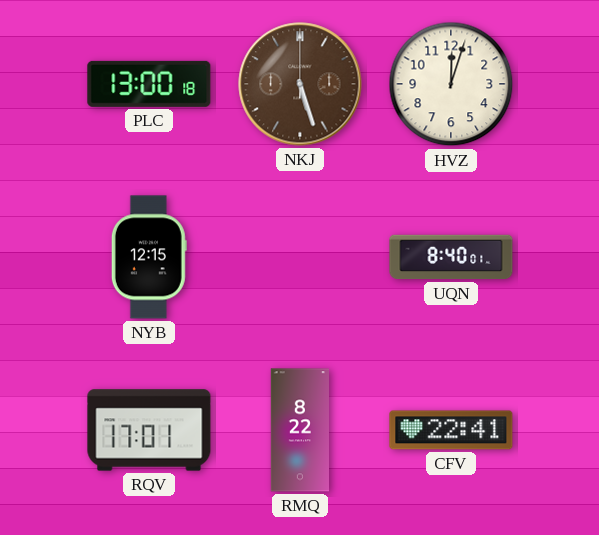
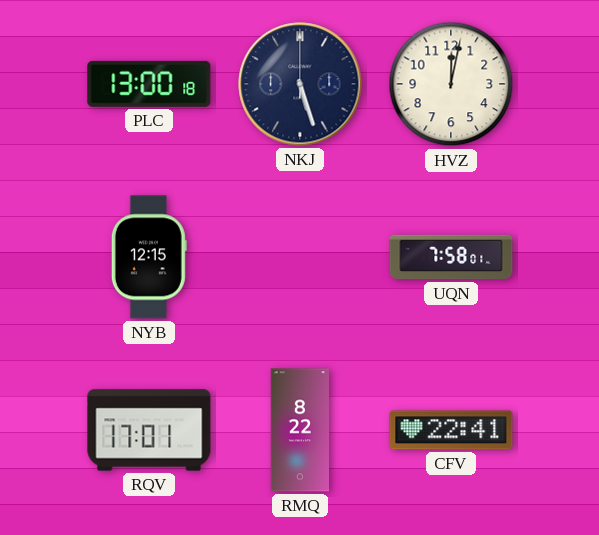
NKJ dial: brown -> navy
HVZ: 12:03 -> 12:02
UQN: 8:40 -> 7:58
